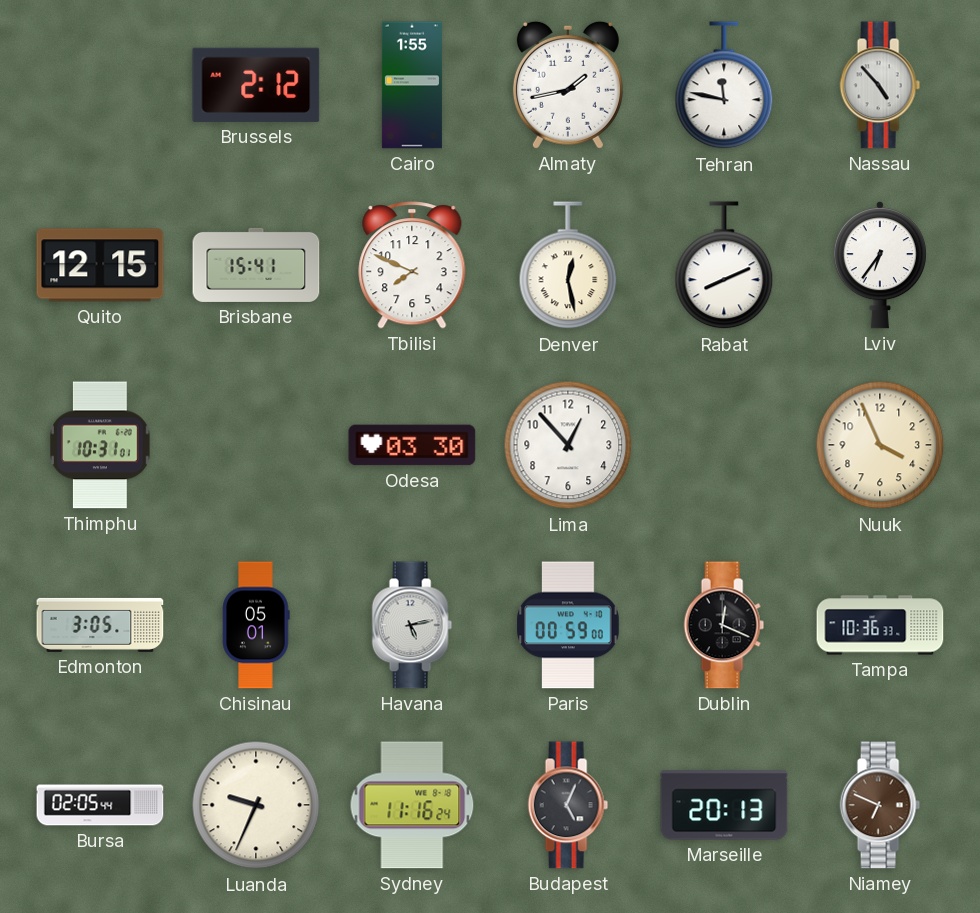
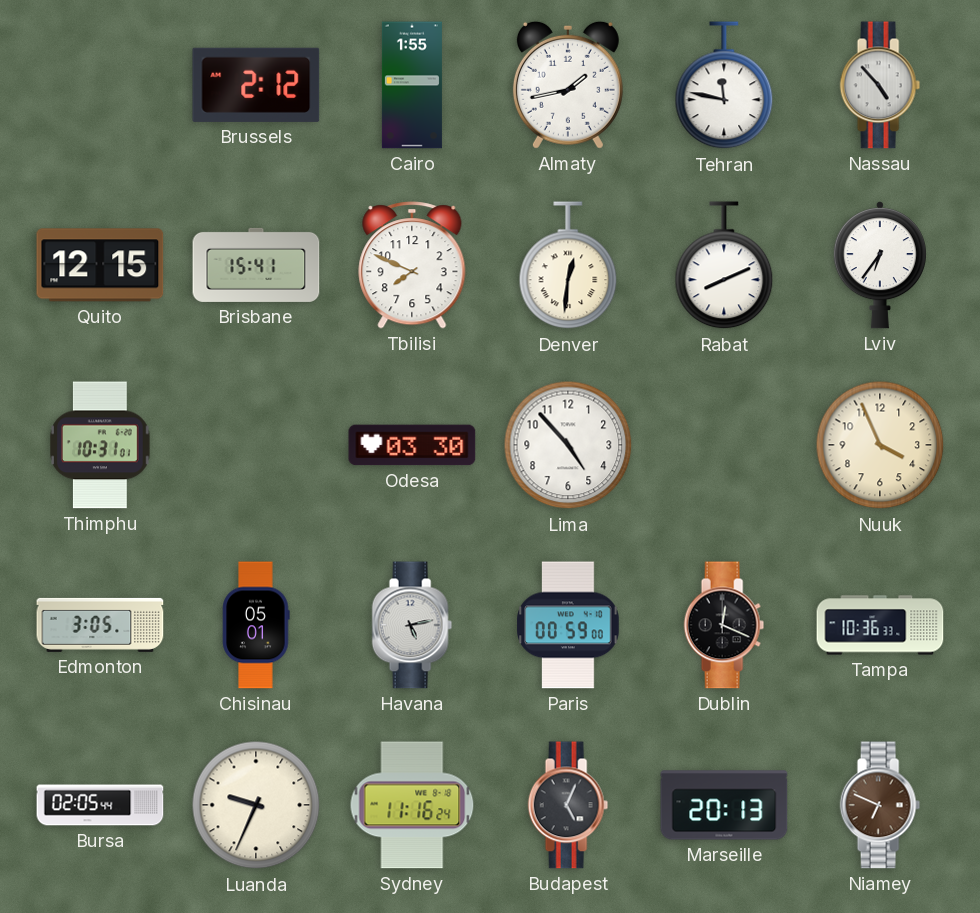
Denver: 12:28 -> 12:31
Lima: 12:53 -> 4:53
